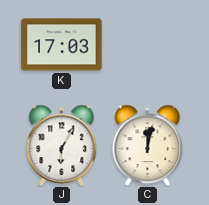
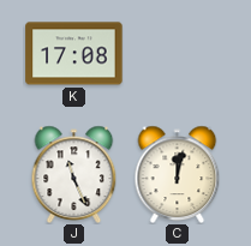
K: 17:03 -> 17:08
J: 6:05 -> 11:26
